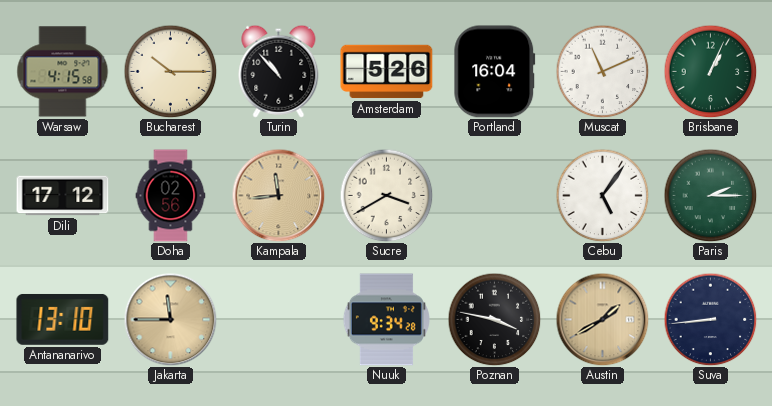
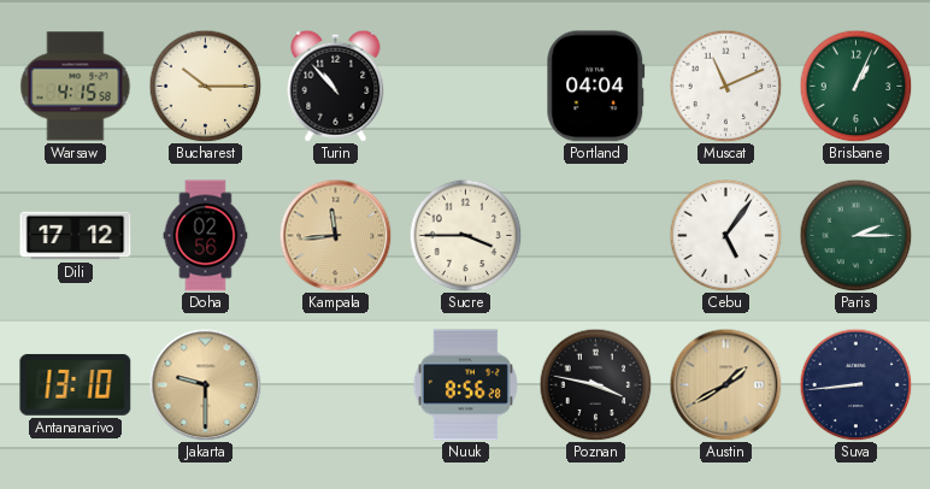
Amsterdam: 5:26 -> none
Portland: 16:04 -> 04:04
Sucre: 3:40 -> 3:45
Jakarta: 11:45 -> 9:30
Nuuk: 9:34 -> 8:56
